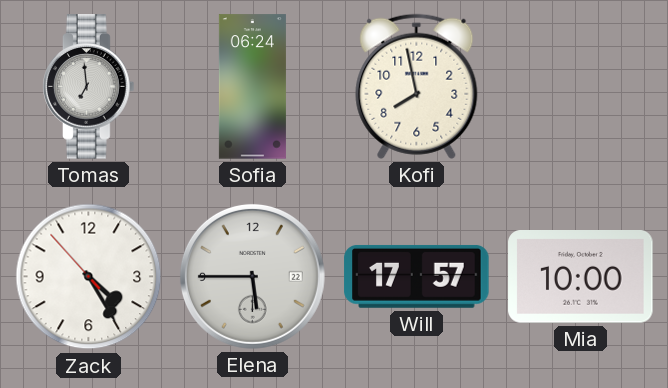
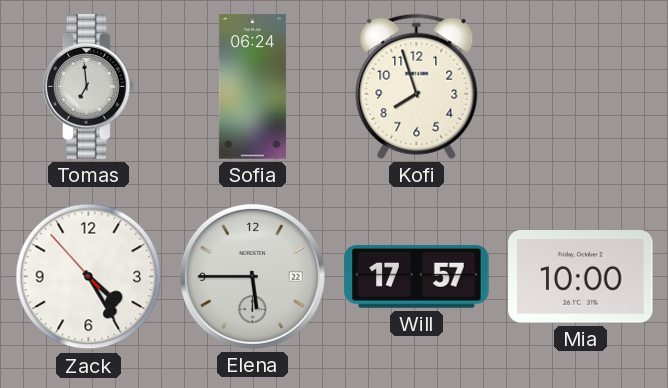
Kofi: 7:58 -> 7:57
